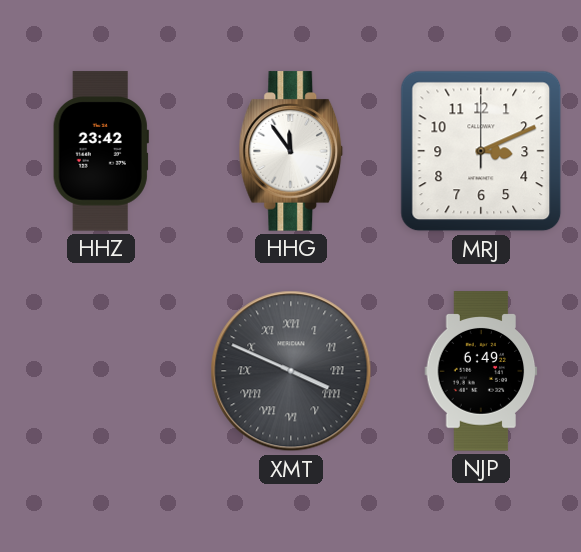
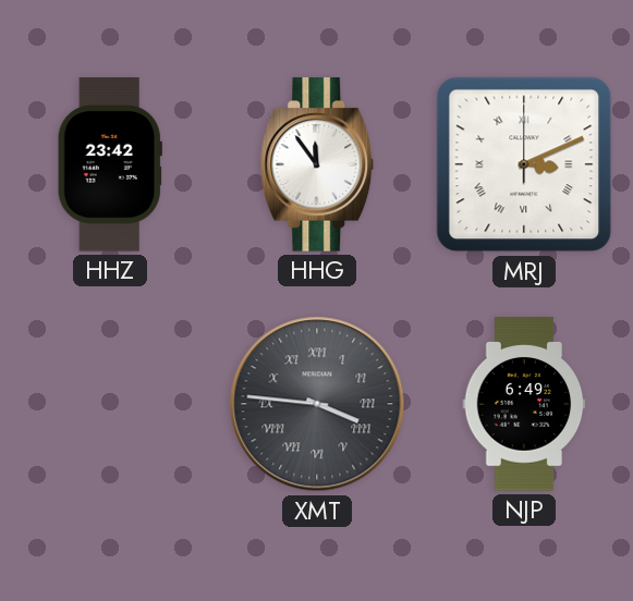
MRJ numerals: Arabic -> Roman
XMT: 3:49 -> 3:46
